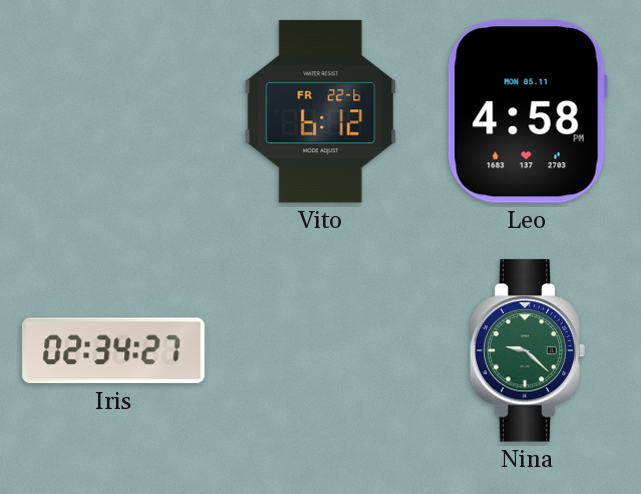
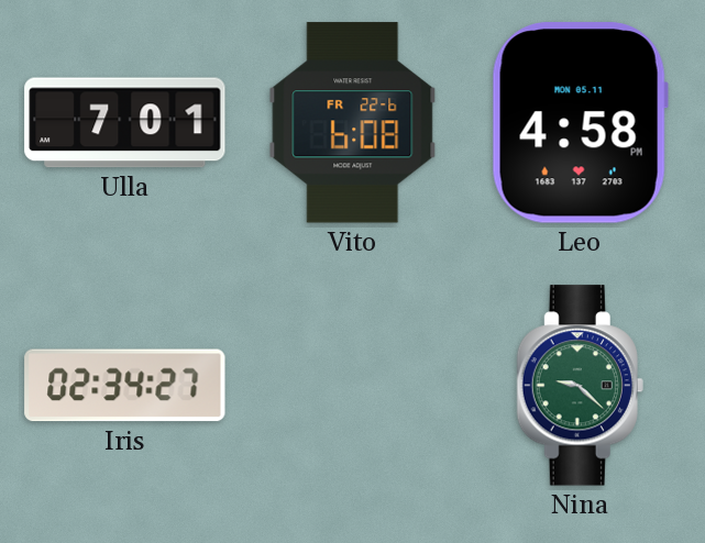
Ulla: none -> 7:01
Vito: 6:12 -> 6:08
